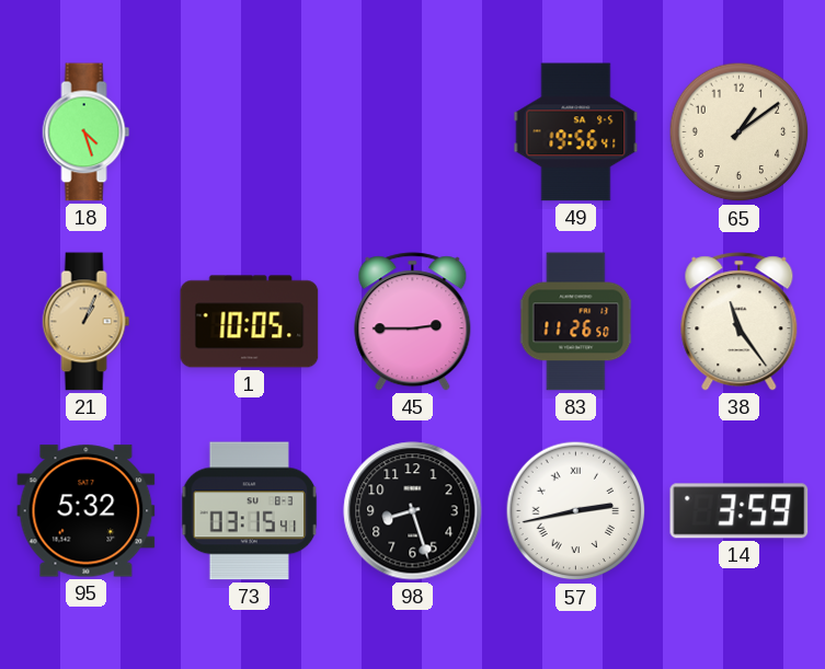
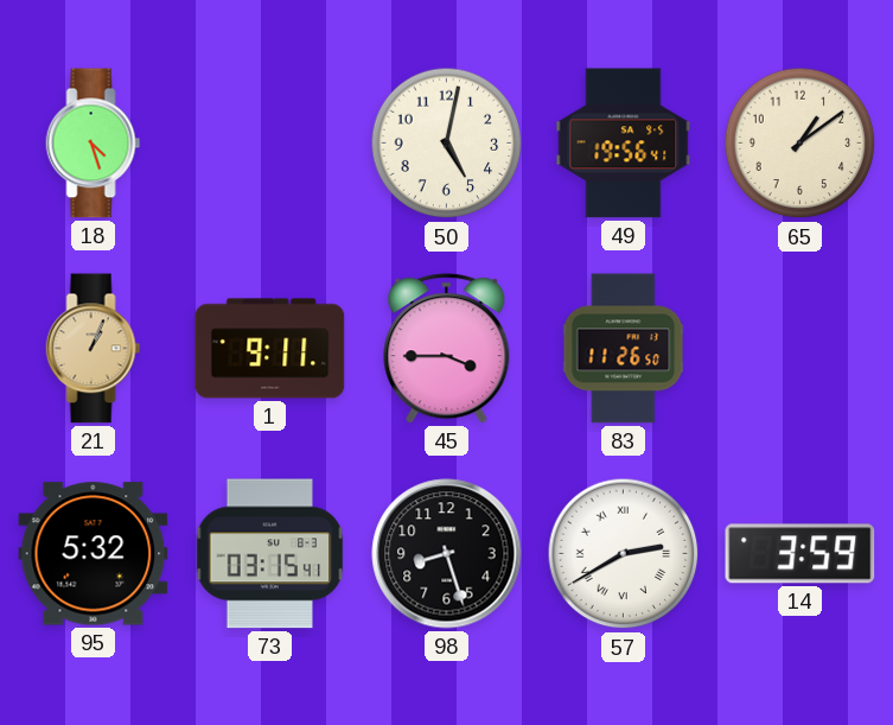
50: none -> 5:02
1: 10:05 -> 9:11
45: 2:45 -> 3:45
38: 11:24 -> none
57: 2:43 -> 2:40
